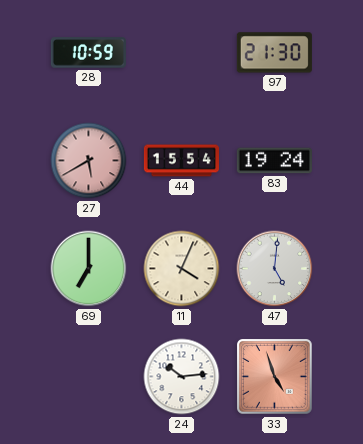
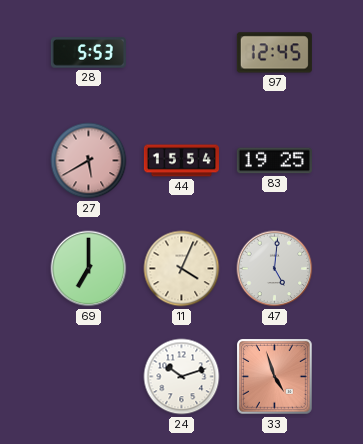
28: 10:59 -> 5:53
97: 21:30 -> 12:45
83: 19:24 -> 19:25
24: 10:14 -> 10:12
